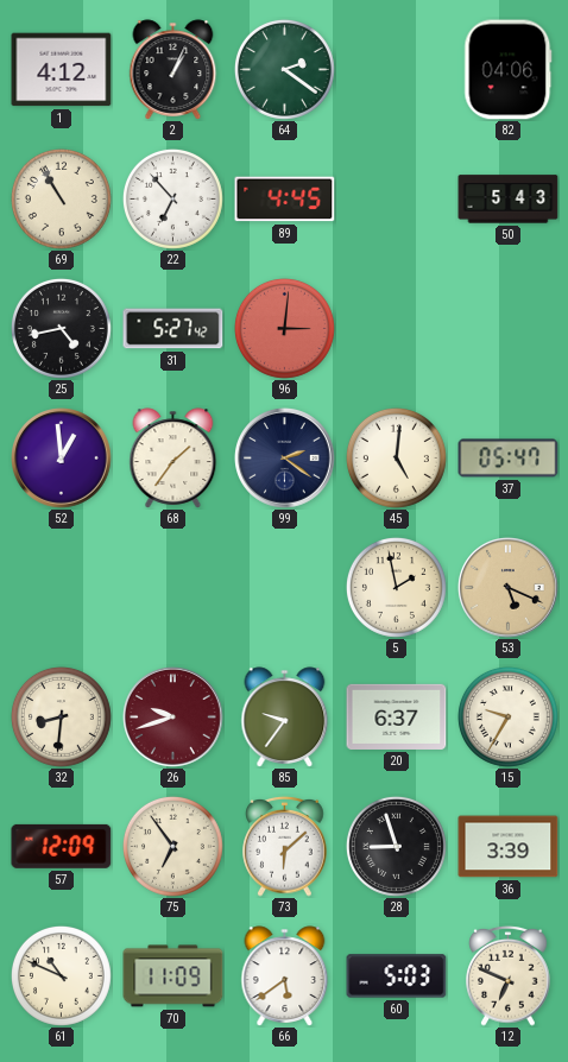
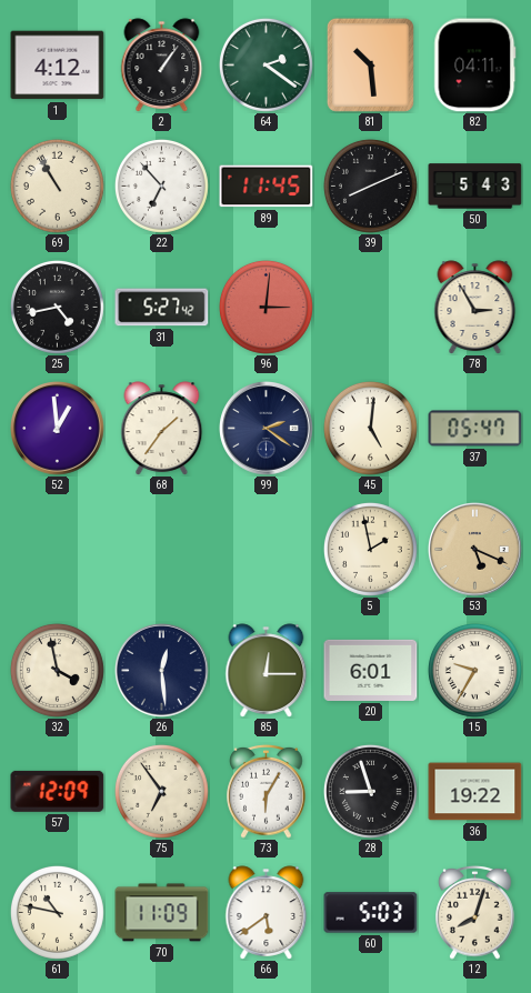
2: 1:04 -> 1:06
81: none -> 10:29
82: 04:06 -> 04:11
89: 4:45 -> 11:45
39: none -> 8:11
78: none -> 2:55
32: 8:31 -> 3:58
26: 9:42 -> 12:29
26 dial: burgundy -> navy
85: 9:36 -> 12:15
20: 6:37 -> 6:01
73: 6:08 -> 6:05
36: 3:39 -> 19:22
61: 10:49 -> 10:47
12: 6:49 -> 8:03
